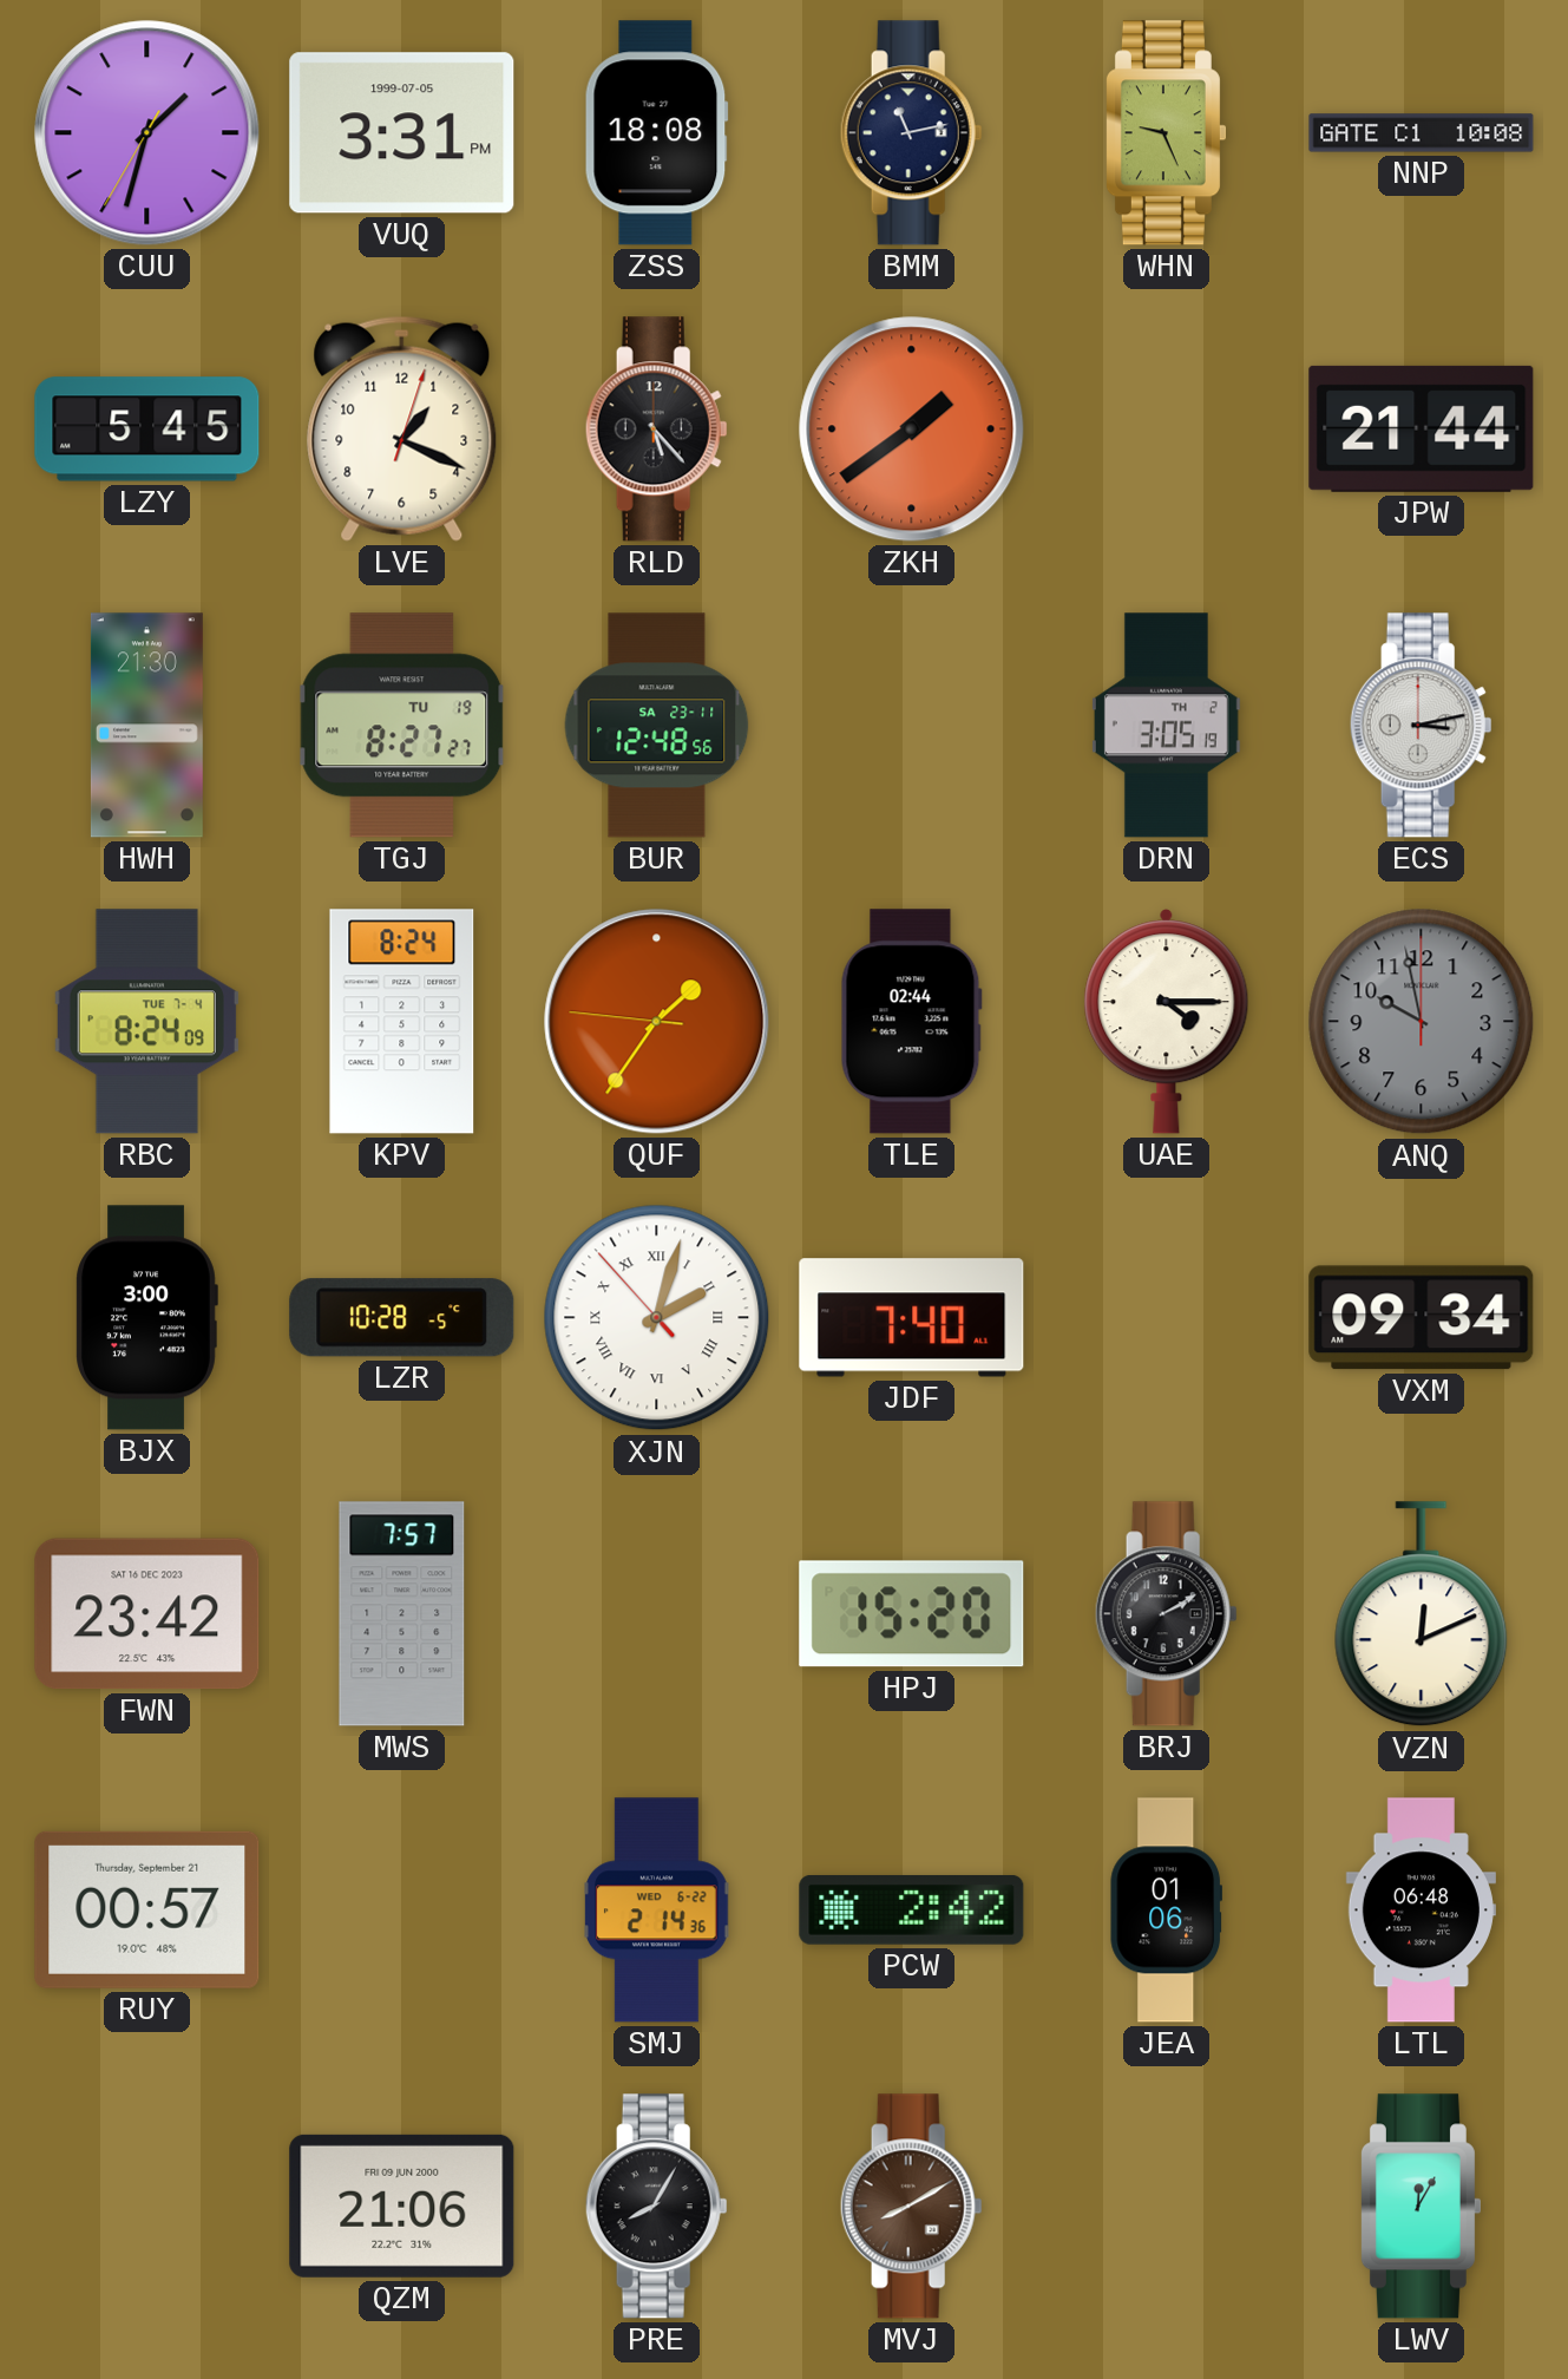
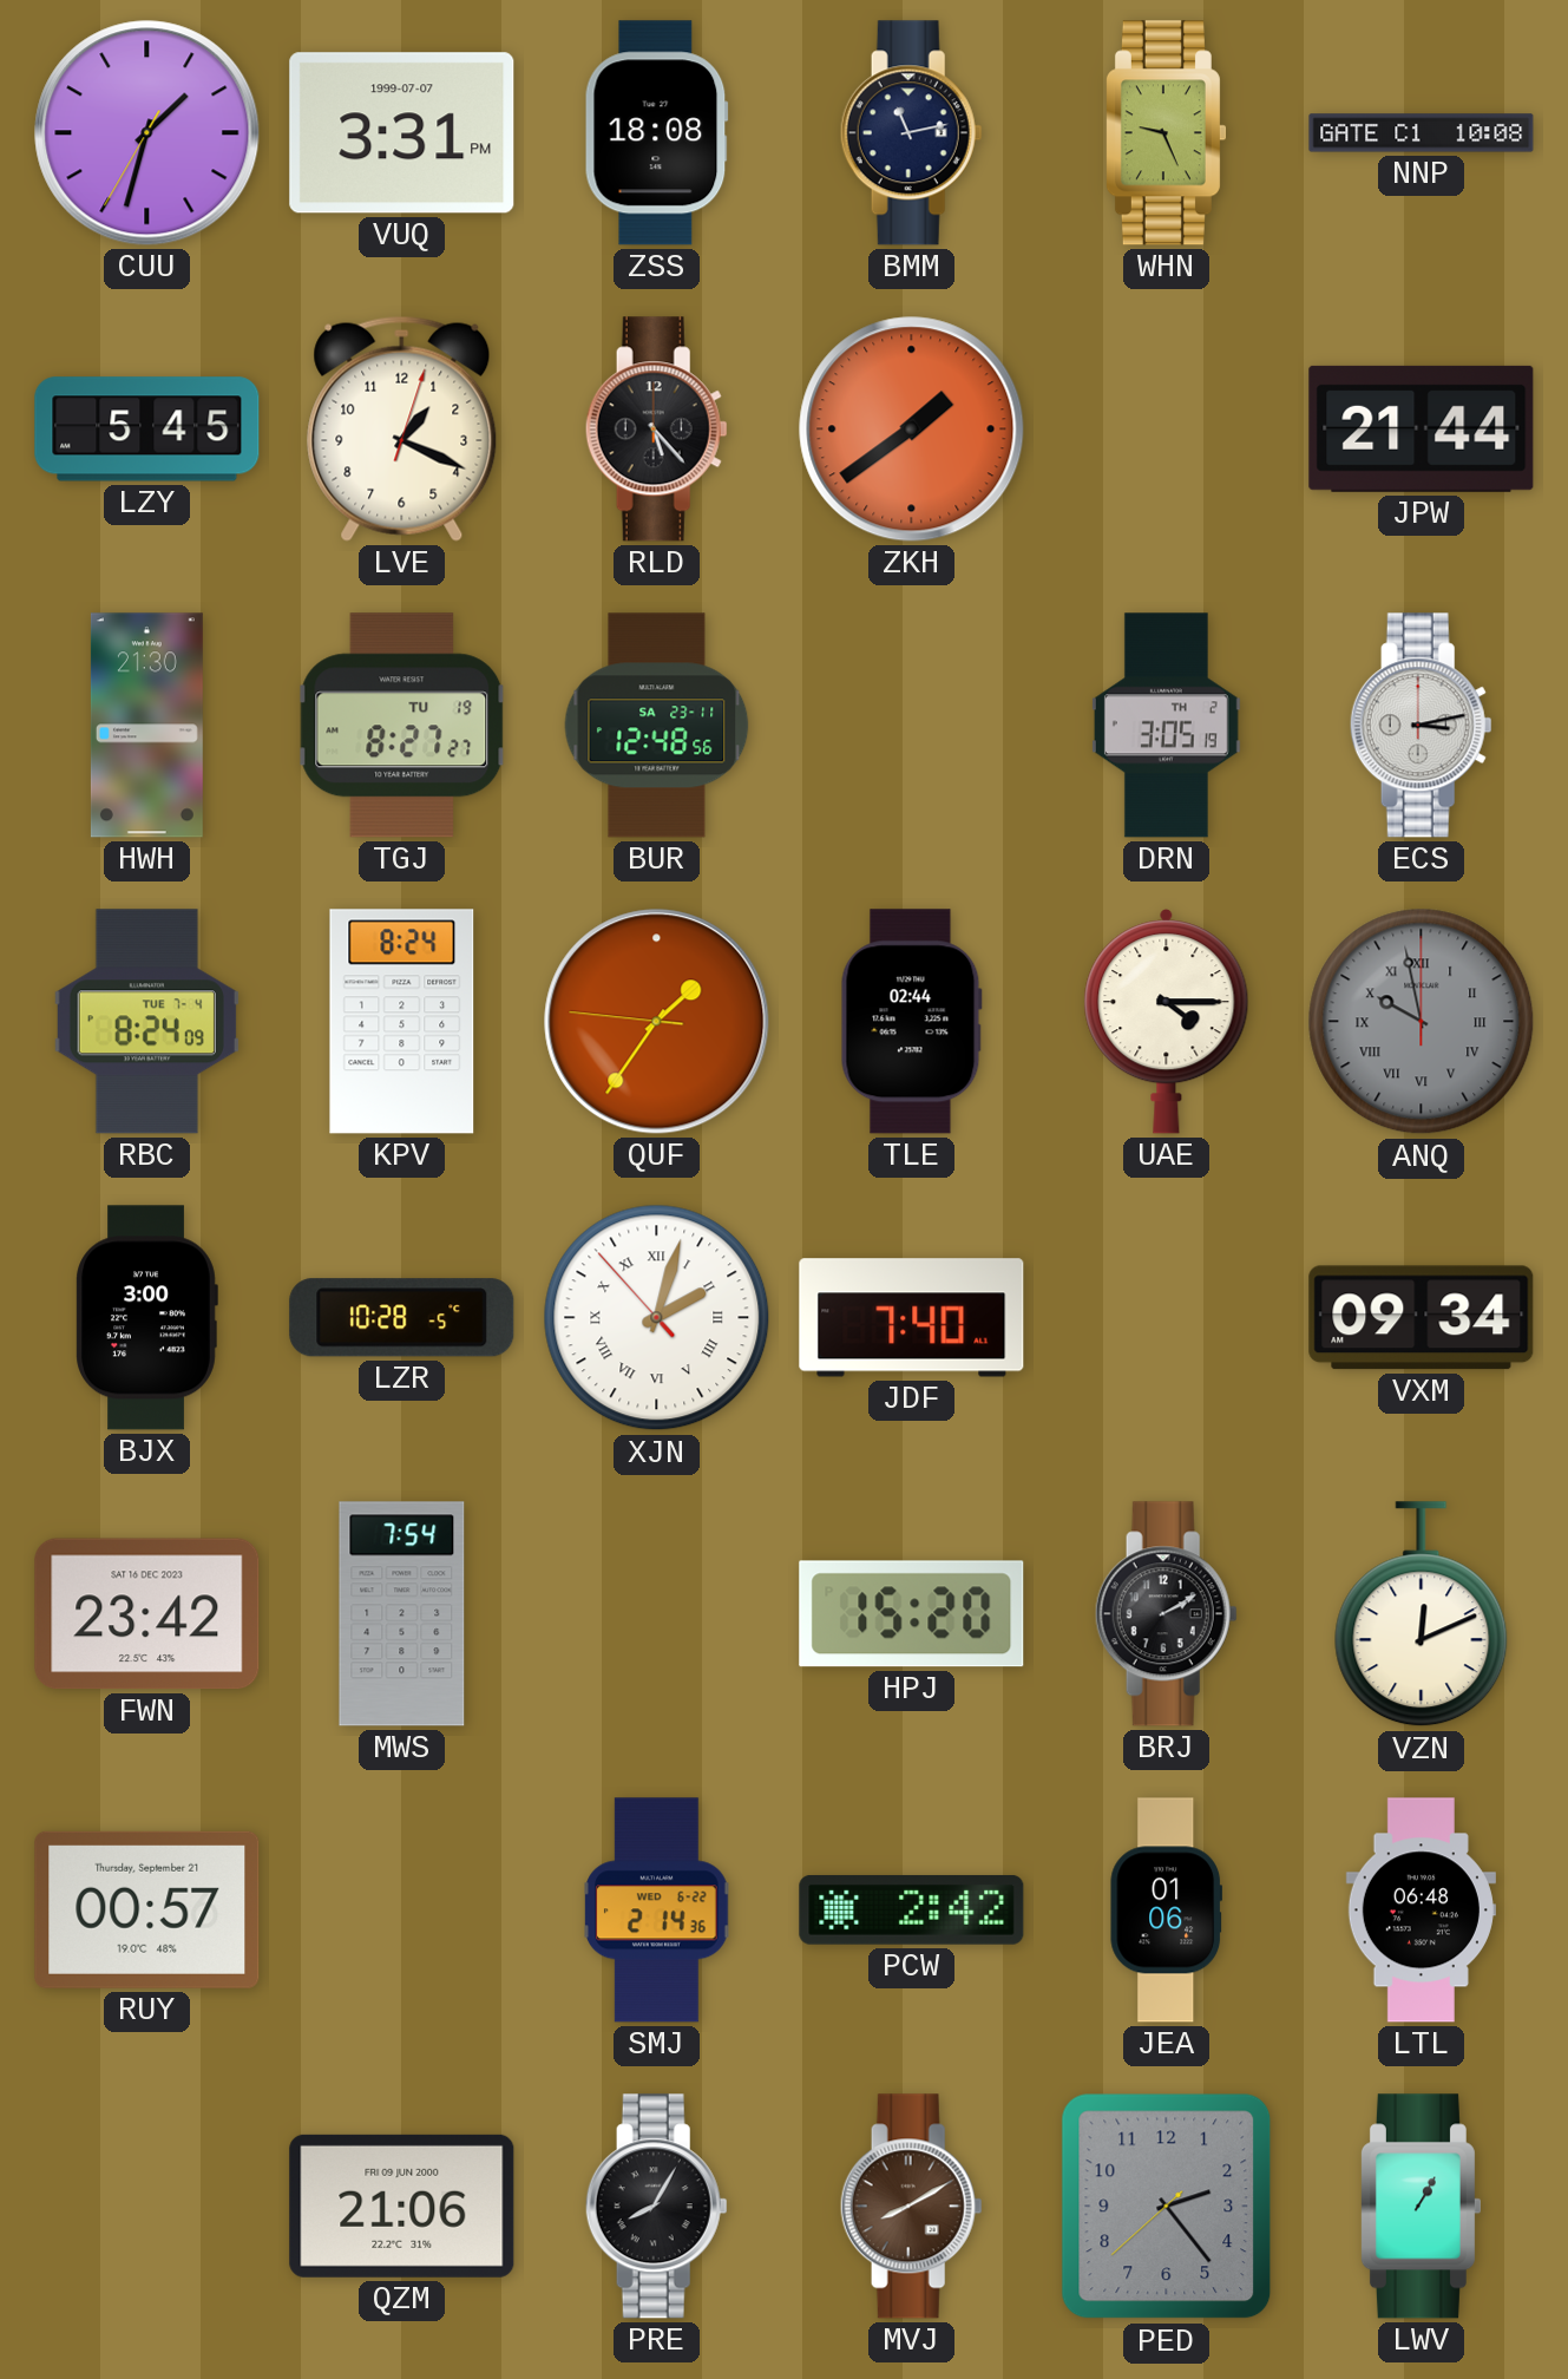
VUQ date: 1999-07-05 -> 1999-07-07
ANQ numerals: Arabic -> Roman
MWS: 7:57 -> 7:54
PED: none -> 2:23
LWV: 12:05 -> 1:05
